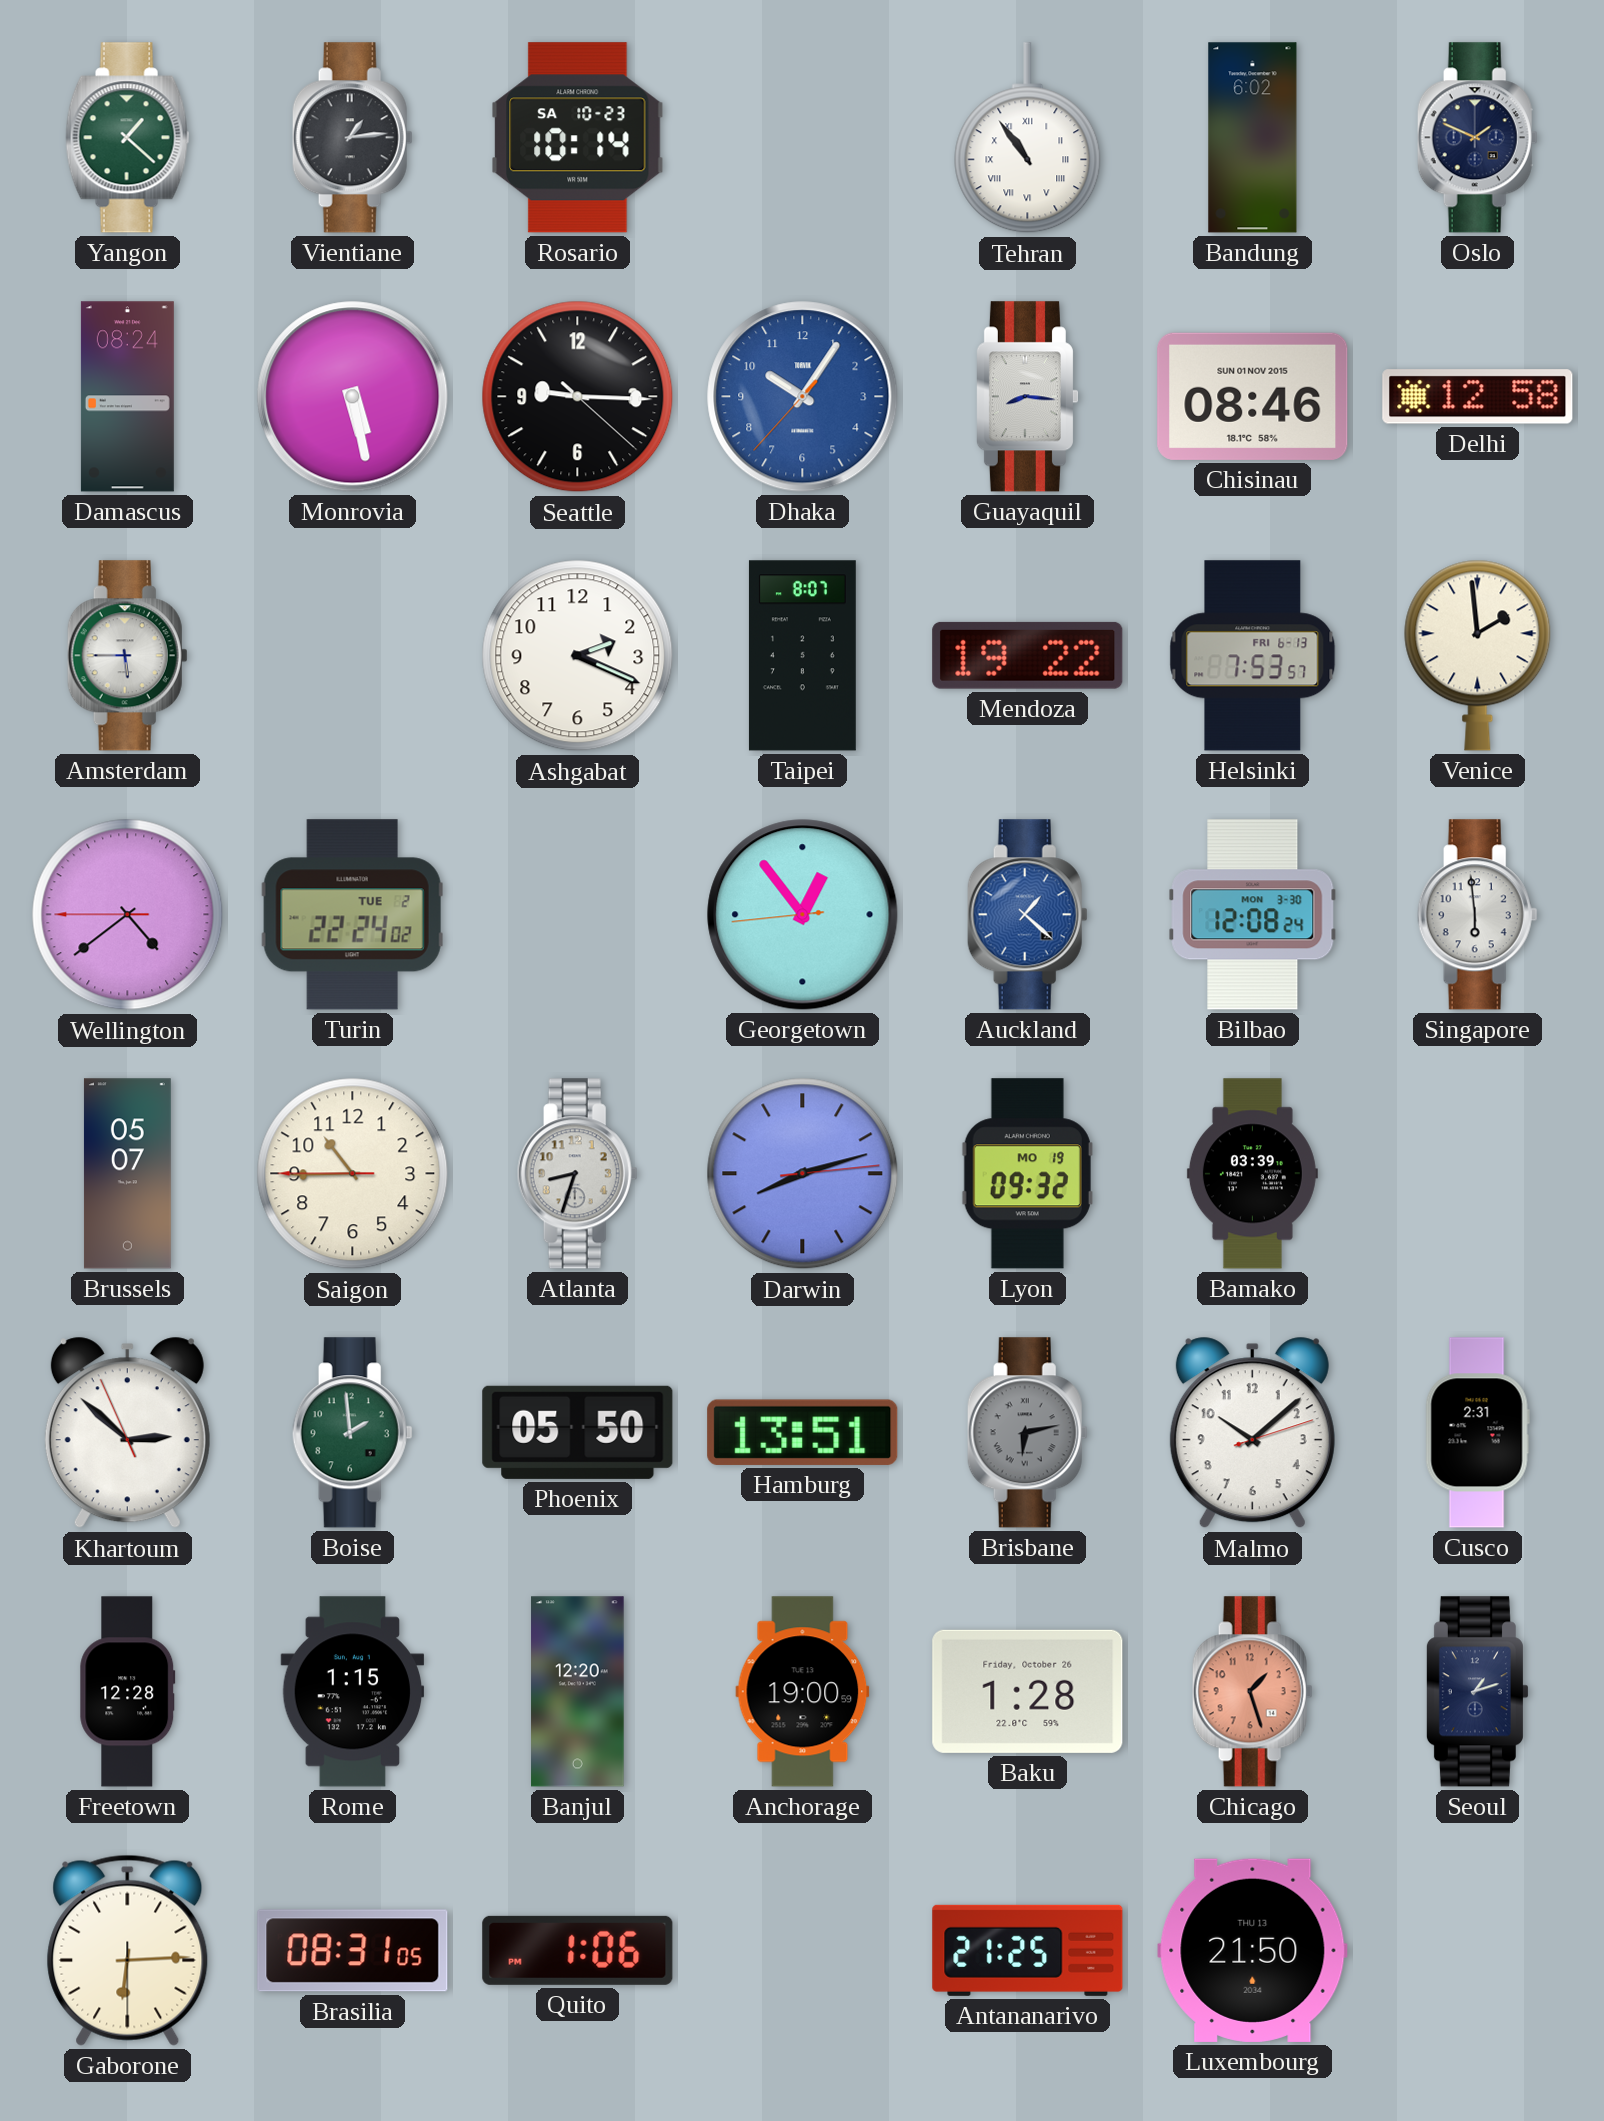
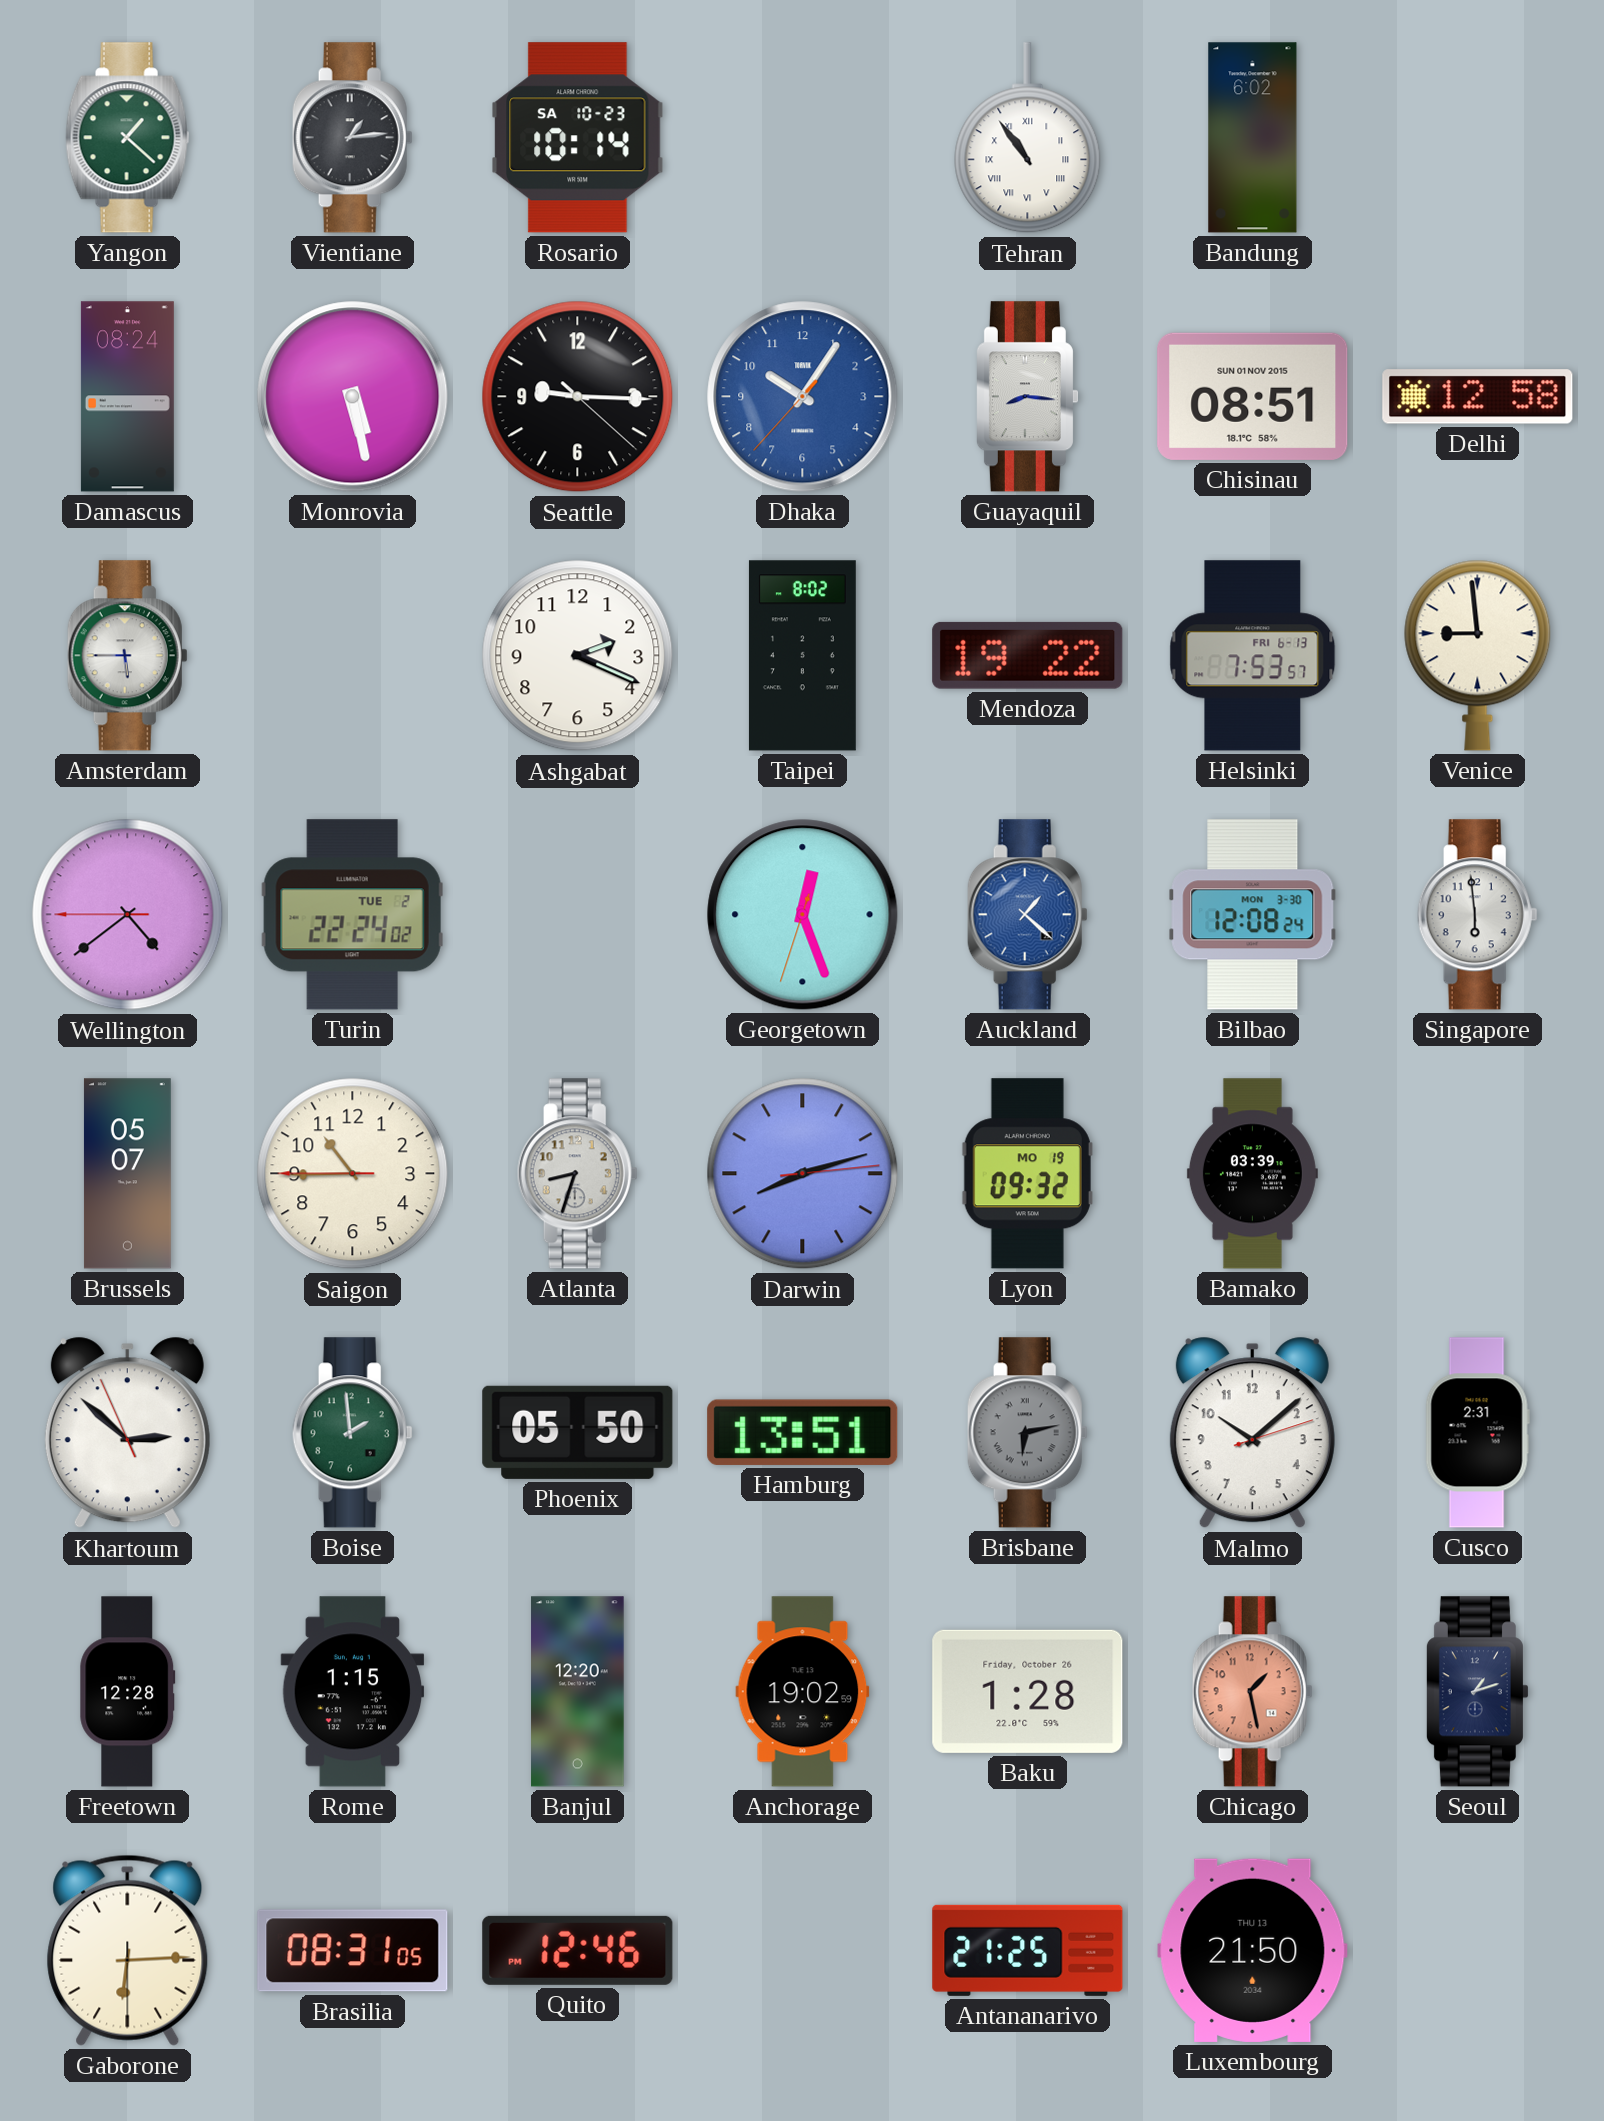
Oslo: 1:49 -> none
Chisinau: 08:46 -> 08:51
Taipei: 8:07 -> 8:02
Venice: 1:59 -> 8:59
Georgetown: 12:53 -> 12:26
Anchorage: 19:00 -> 19:02
Chicago: 1:27 -> 1:28
Quito: 1:06 -> 12:46
